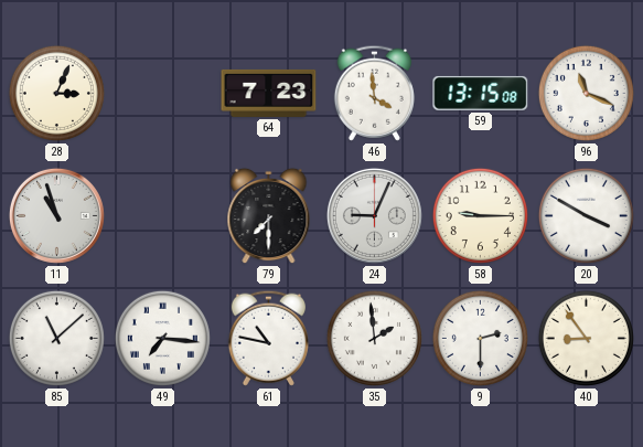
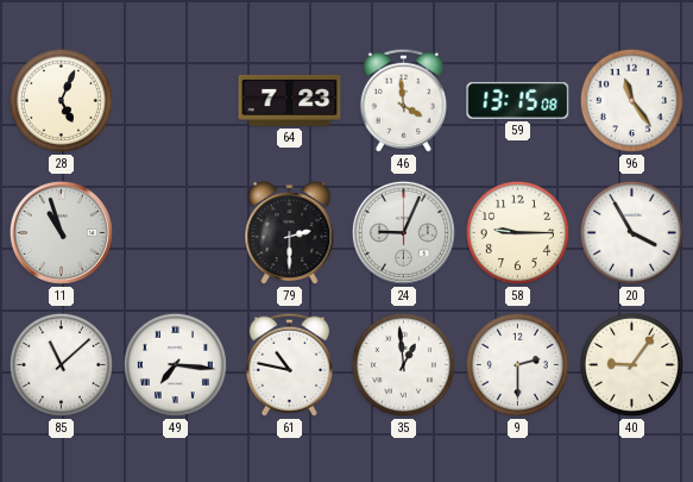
28: 3:04 -> 5:04
96: 11:19 -> 11:24
79: 7:30 -> 2:30
20: 3:50 -> 3:55
35: 1:59 -> 12:59
40: 8:54 -> 9:06
